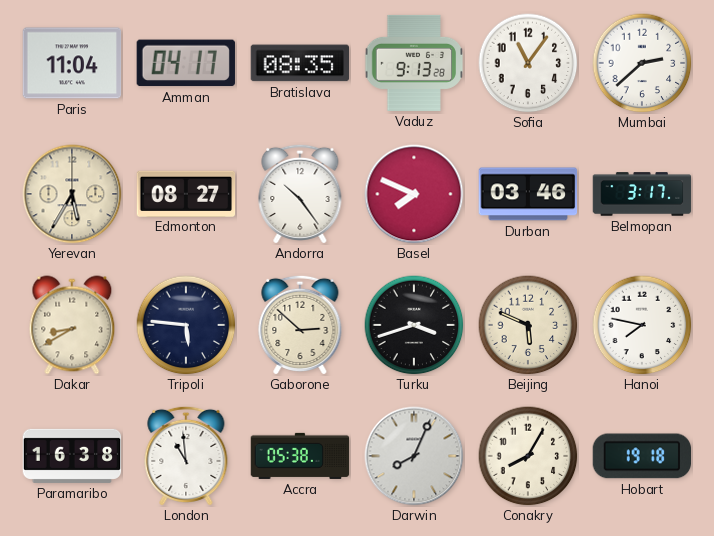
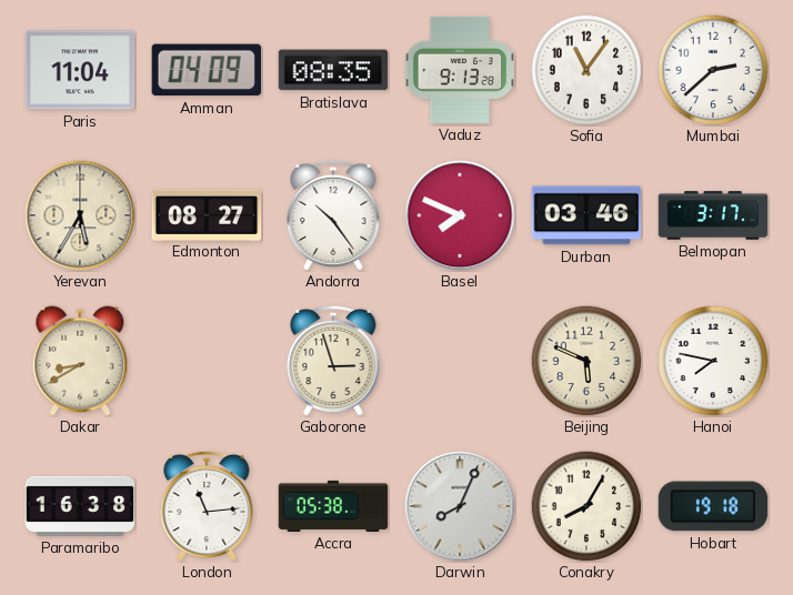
Amman: 04:17 -> 04:09
Tripoli: 5:46 -> none
Gaborone: 2:52 -> 2:57
Turku: 3:42 -> none
London: 10:59 -> 11:14
